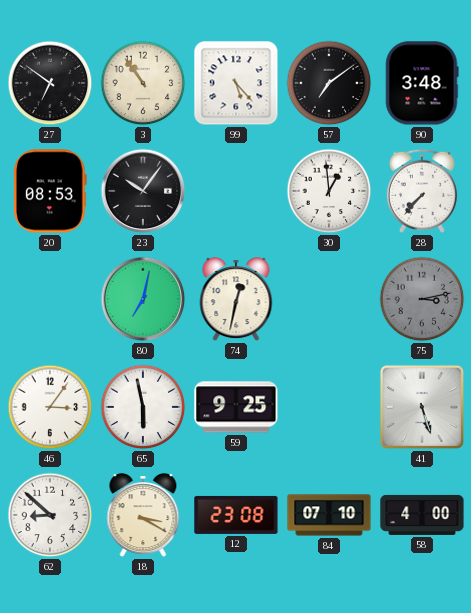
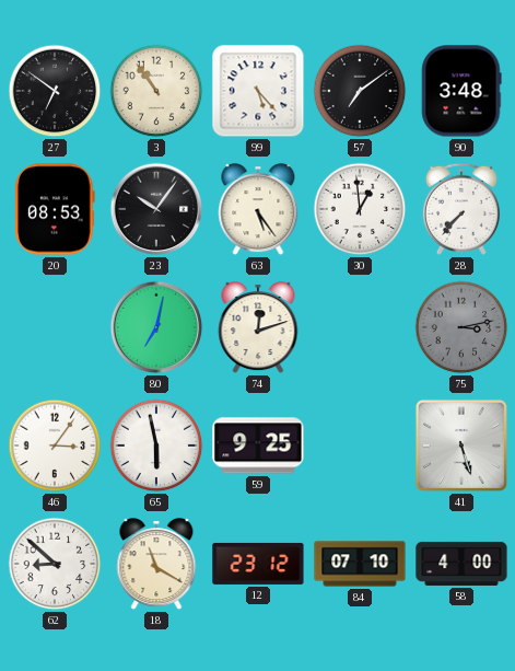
63: none -> 5:24
74: 12:32 -> 12:12
18: 3:20 -> 11:20
12: 23:08 -> 23:12
